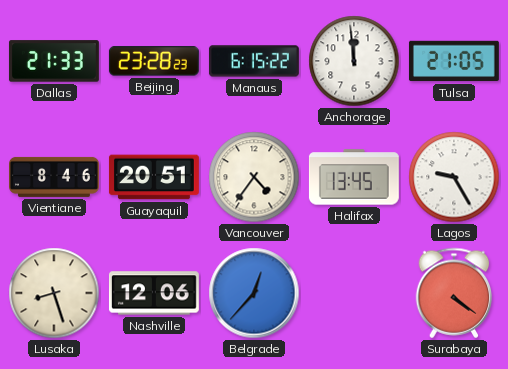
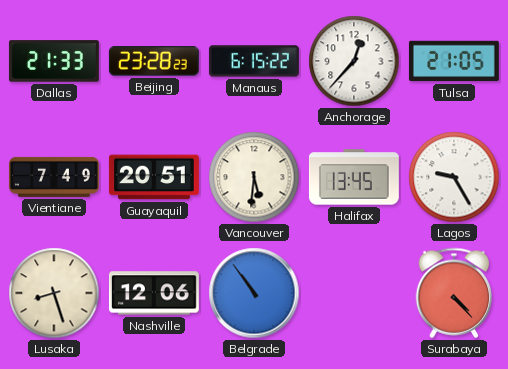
Anchorage: 11:59 -> 12:37
Vientiane: 8:46 -> 7:49
Vancouver: 4:36 -> 5:31
Belgrade: 12:37 -> 10:54
Surabaya: 4:21 -> 4:23
